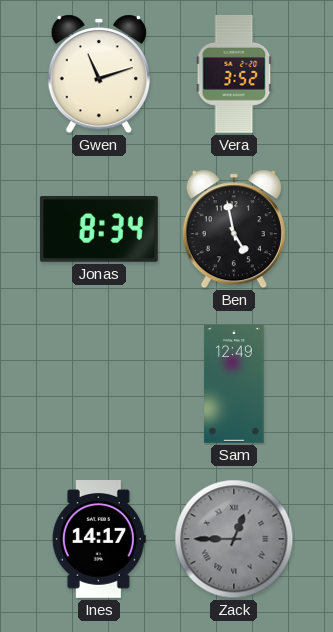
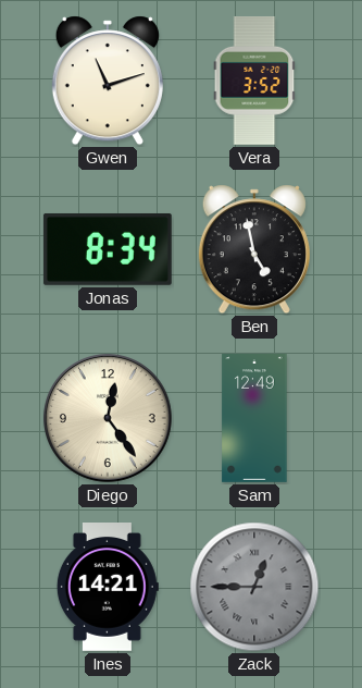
Diego: none -> 12:24
Ines: 14:17 -> 14:21
